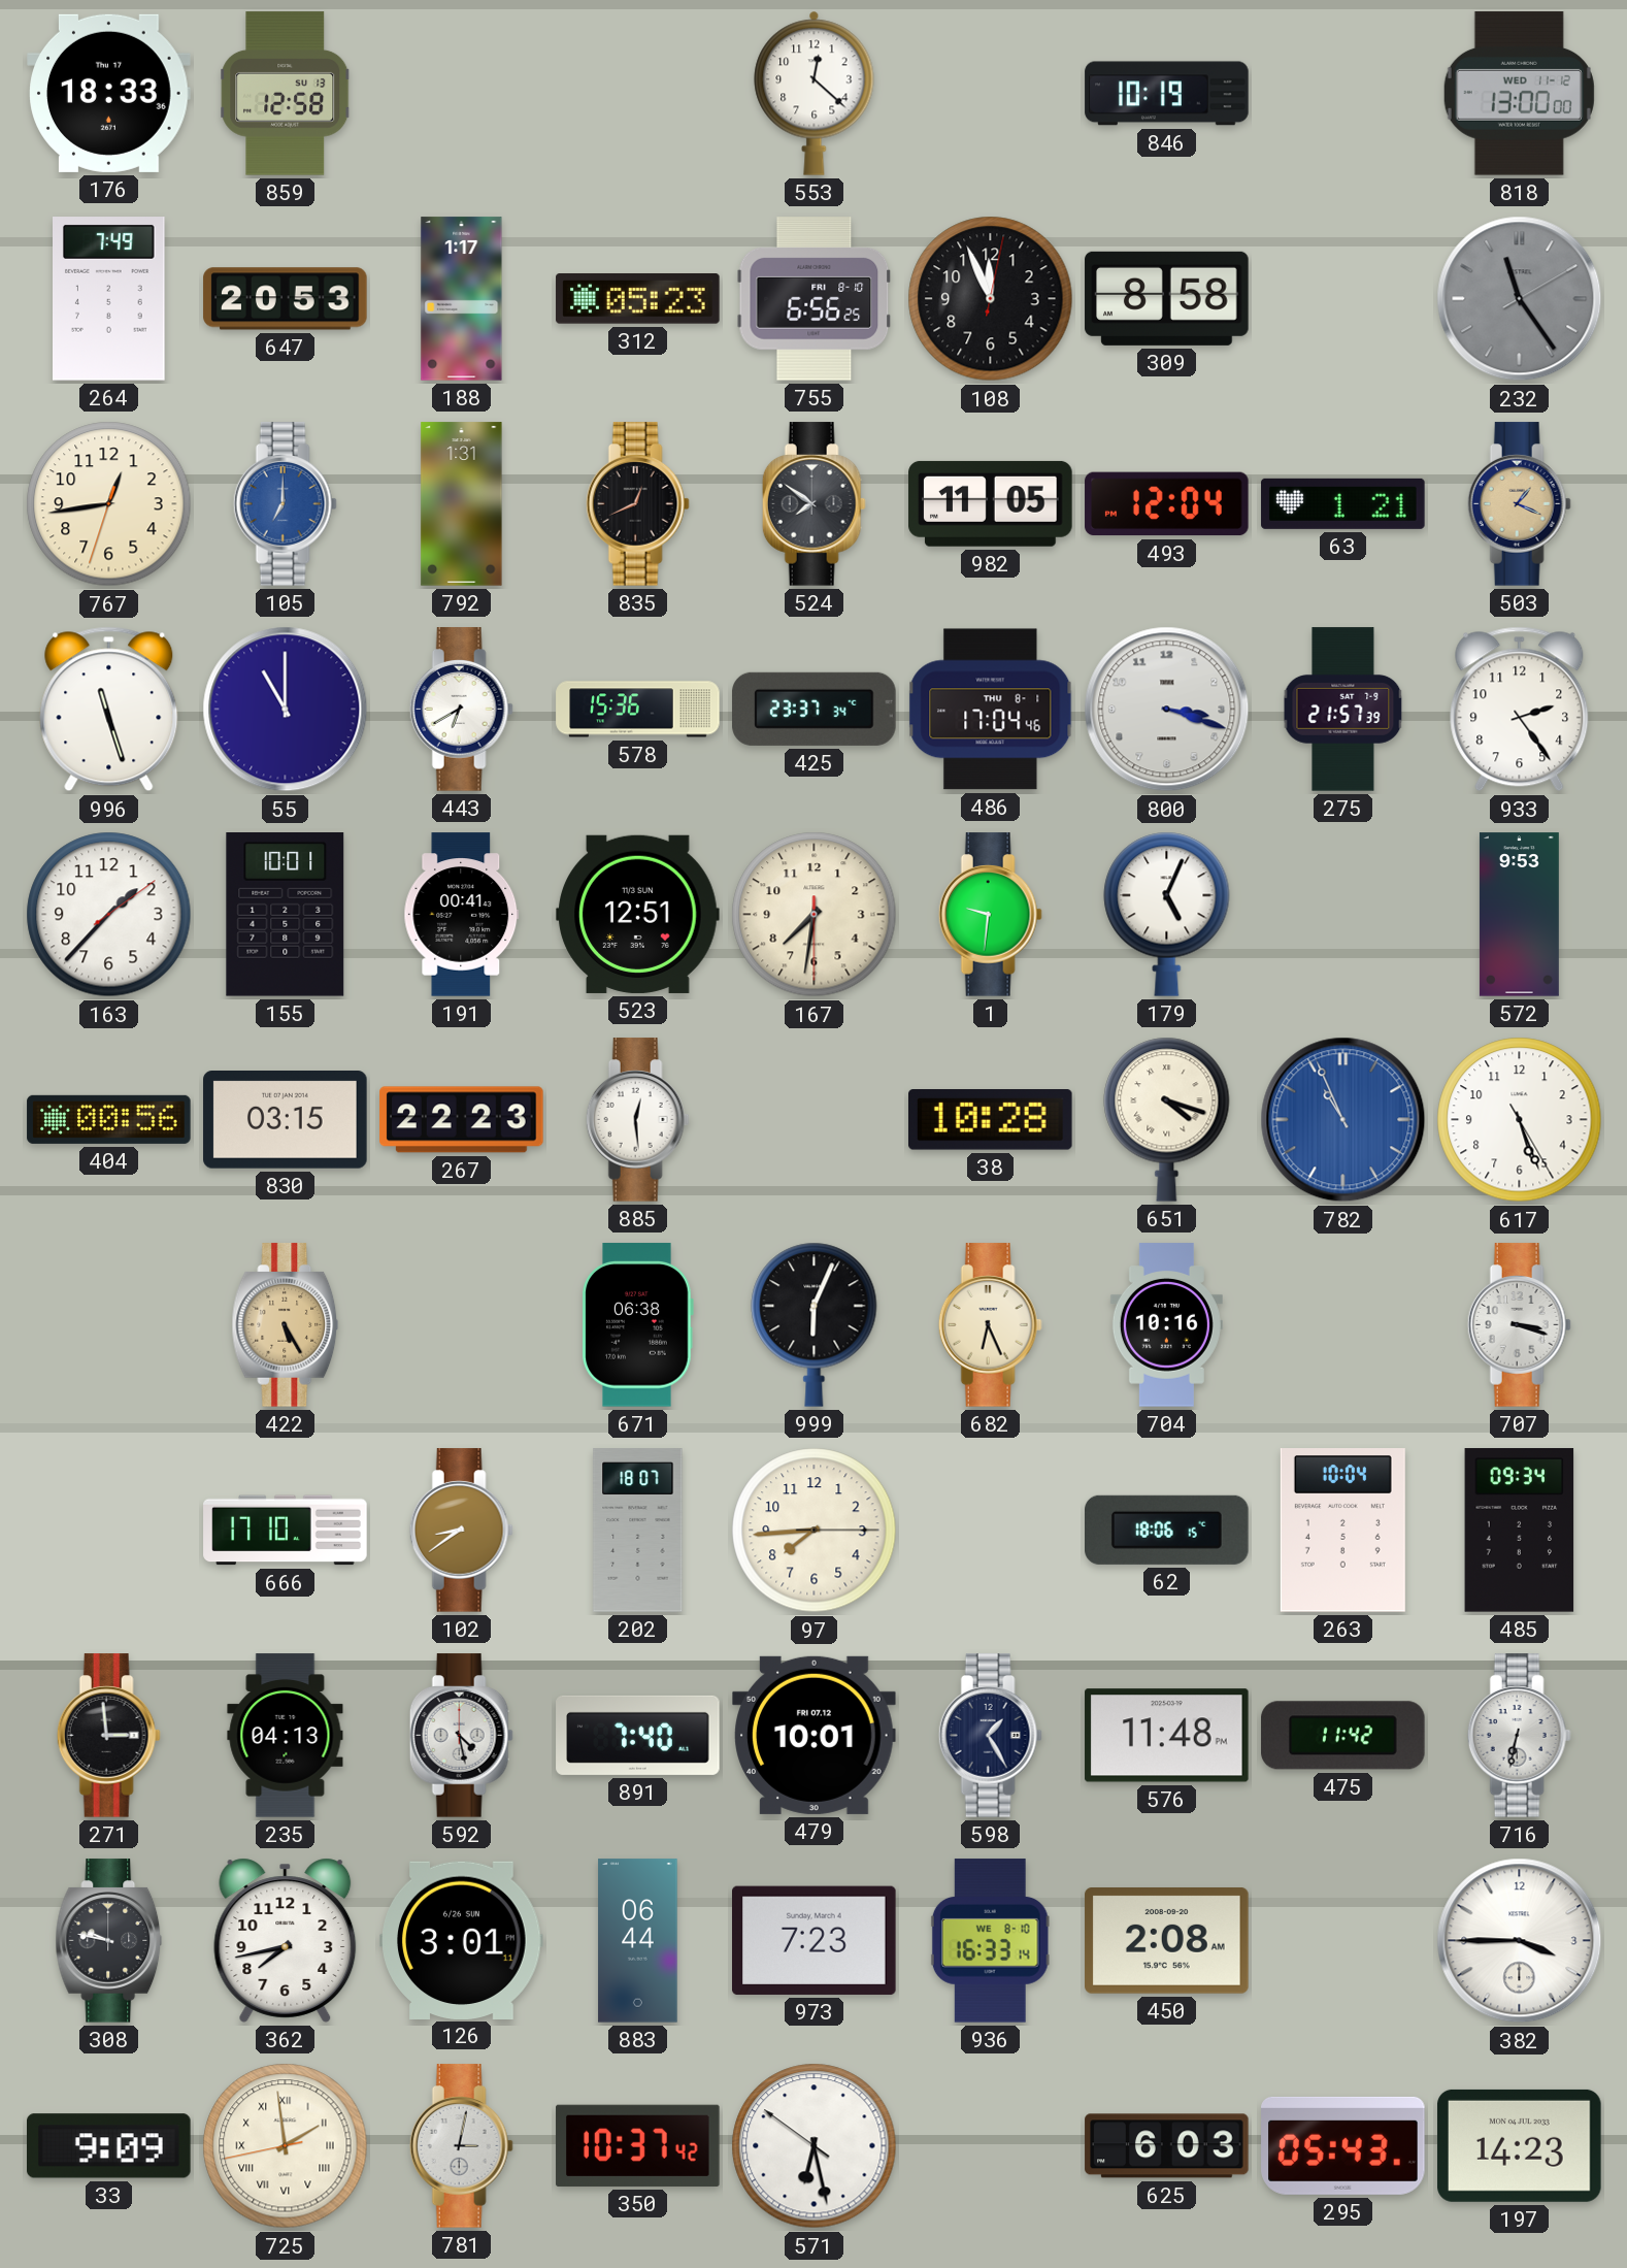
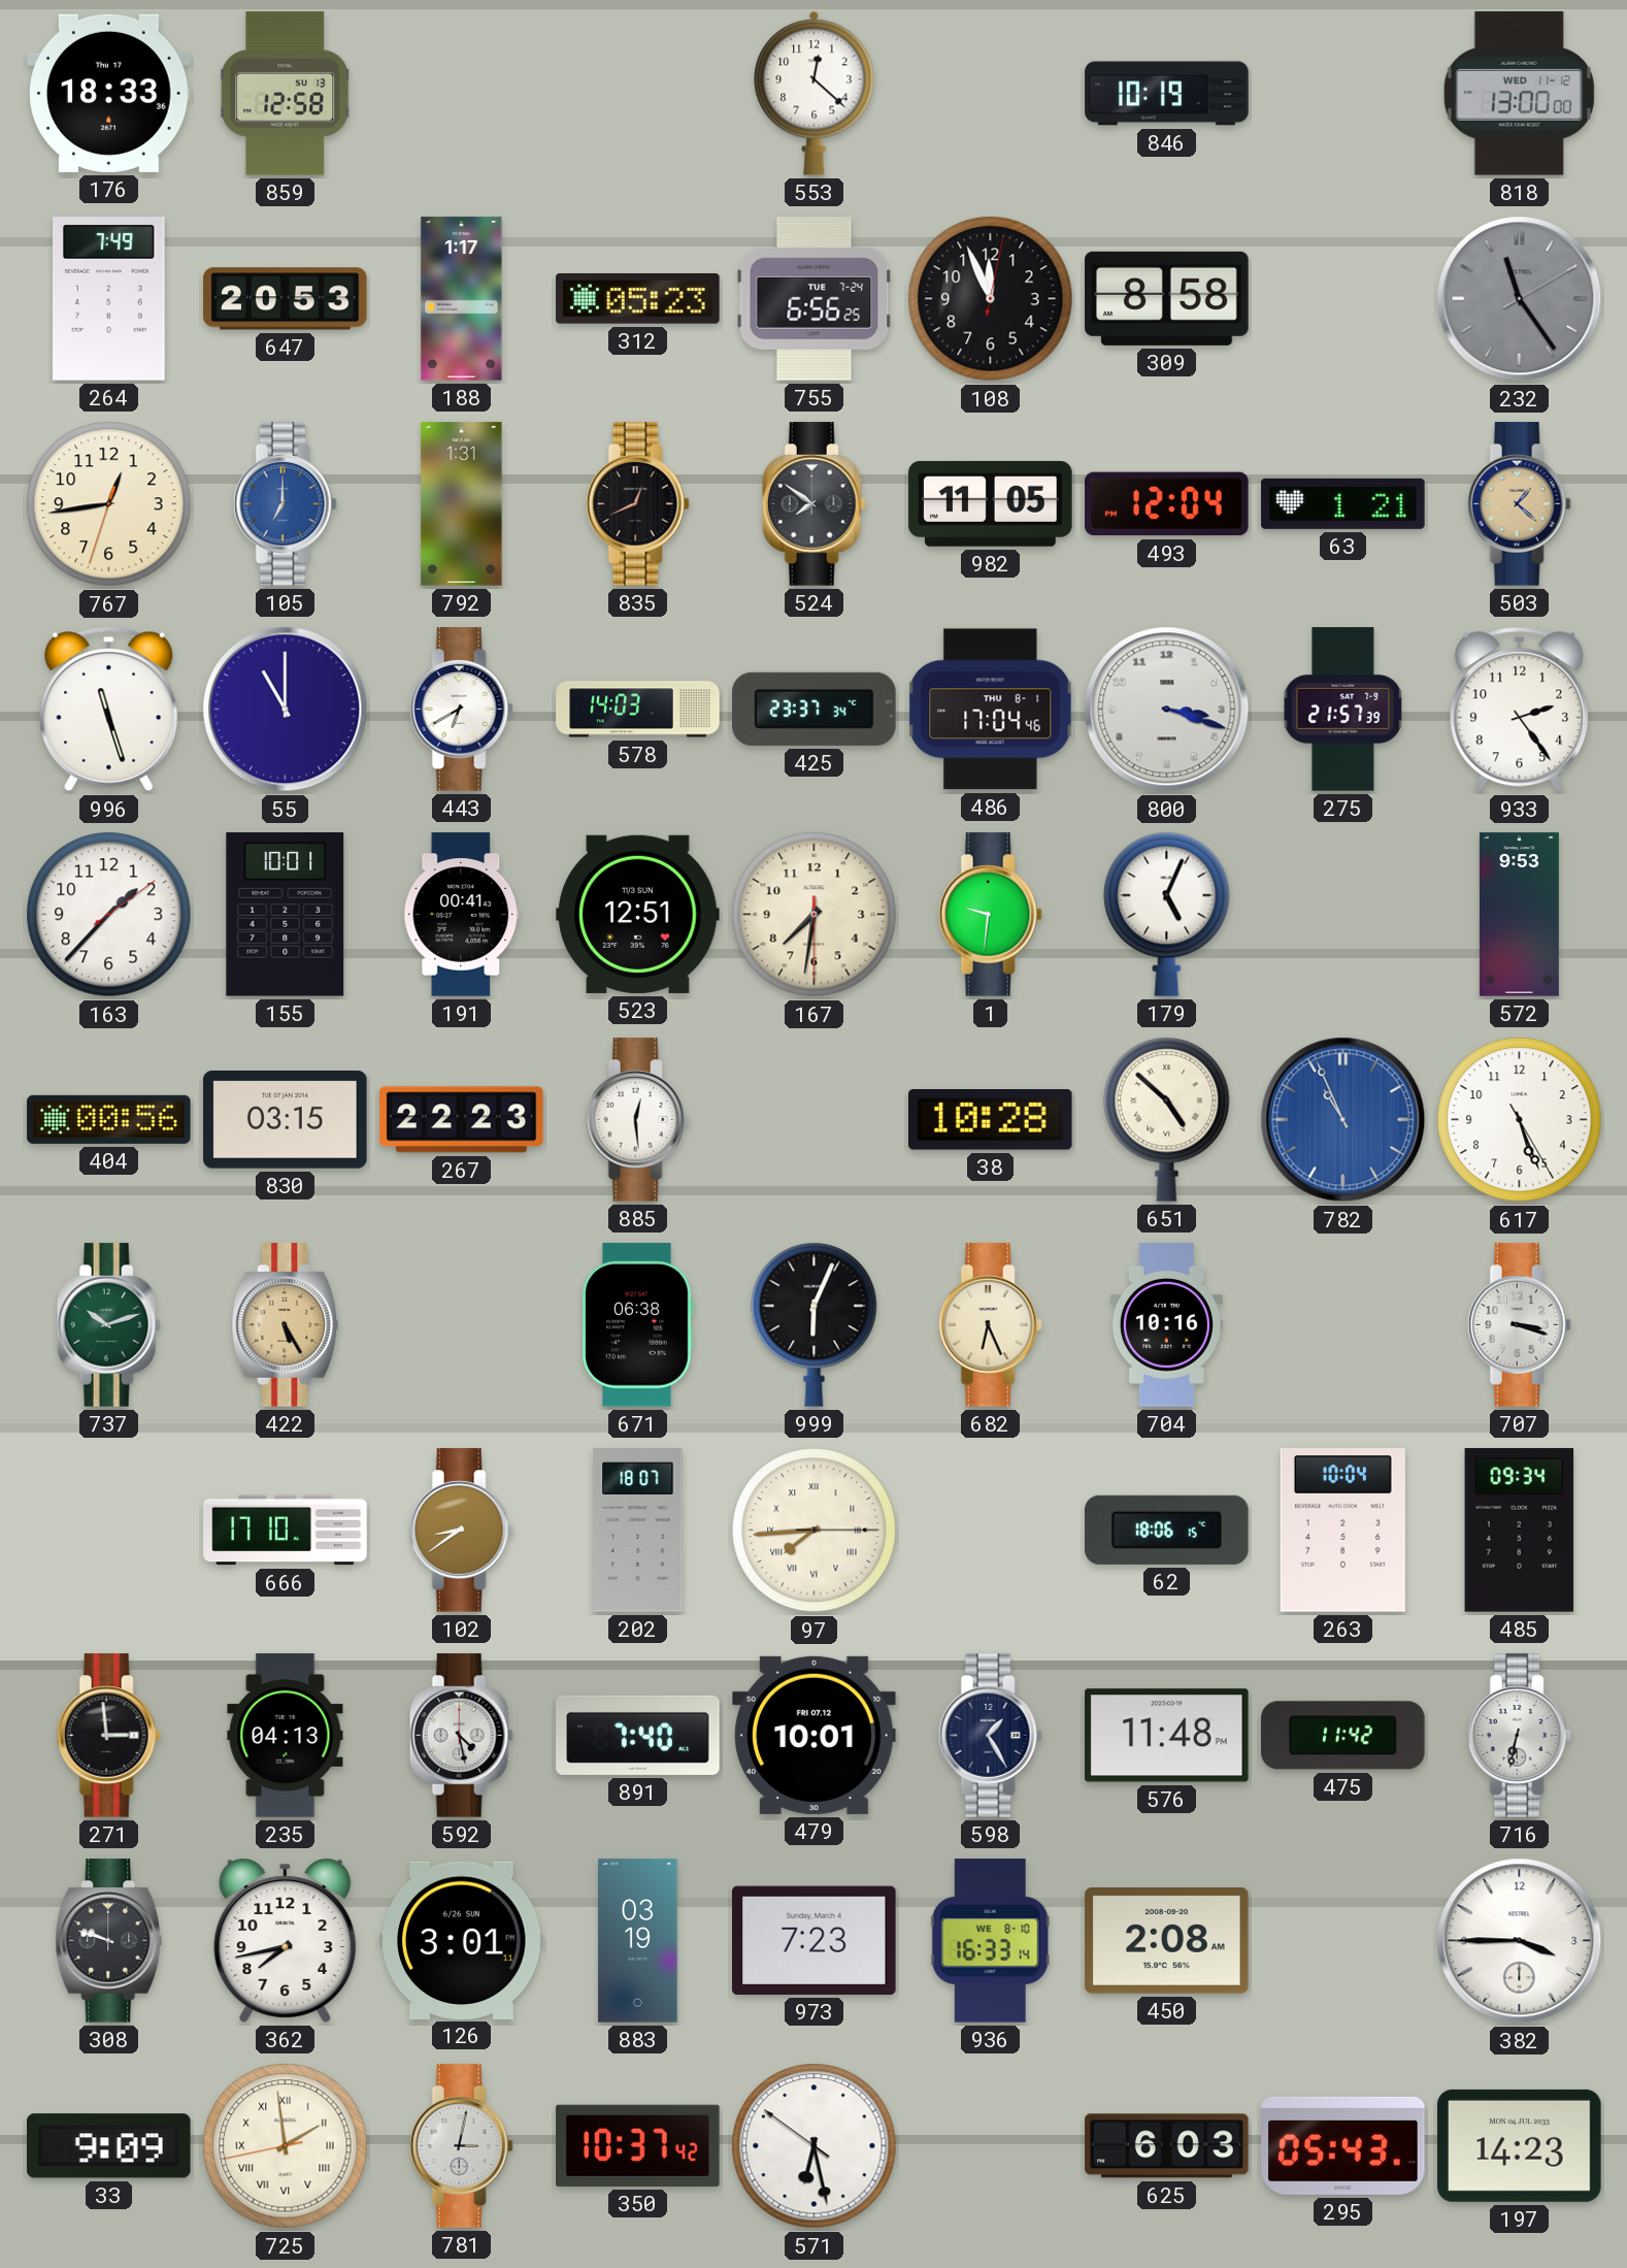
755 date: FRI 8-10 -> TUE 7-24
503: 1:19 -> 1:22
578: 15:36 -> 14:03
651: 4:18 -> 4:52
737: none -> 10:12
97 numerals: Arabic -> Roman
308: 9:47 -> 9:48
883: 06:44 -> 03:19
